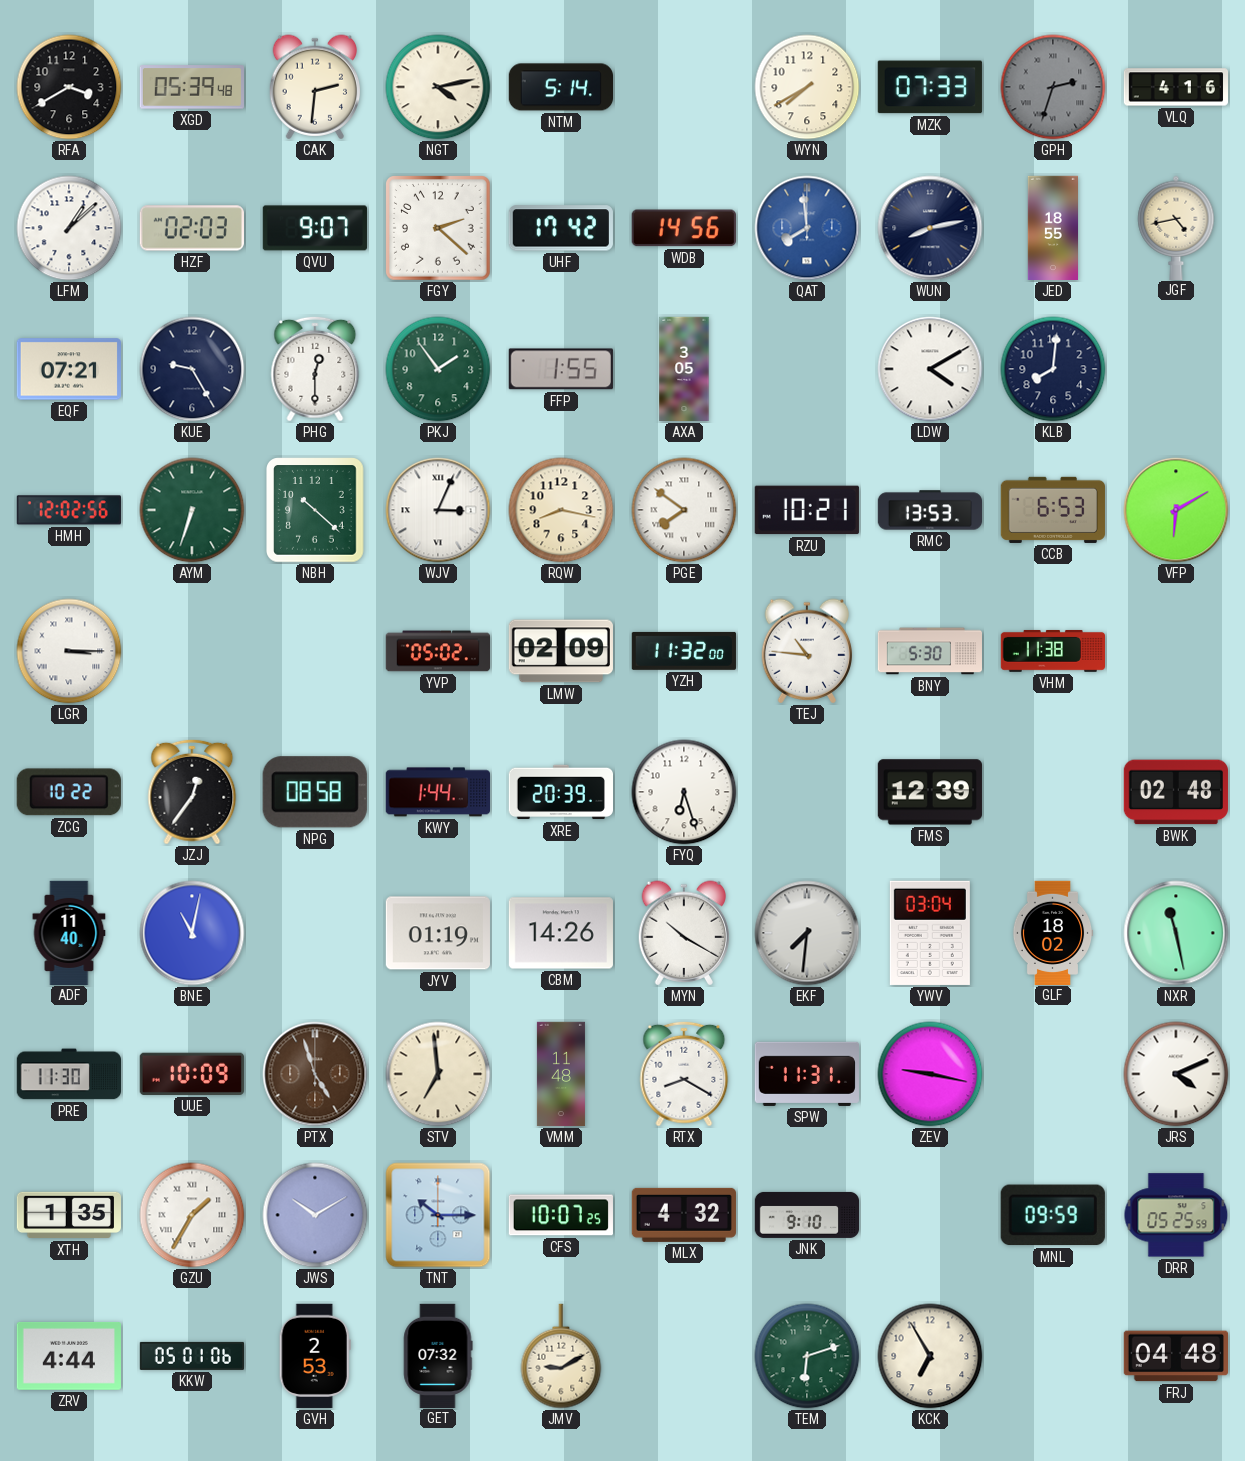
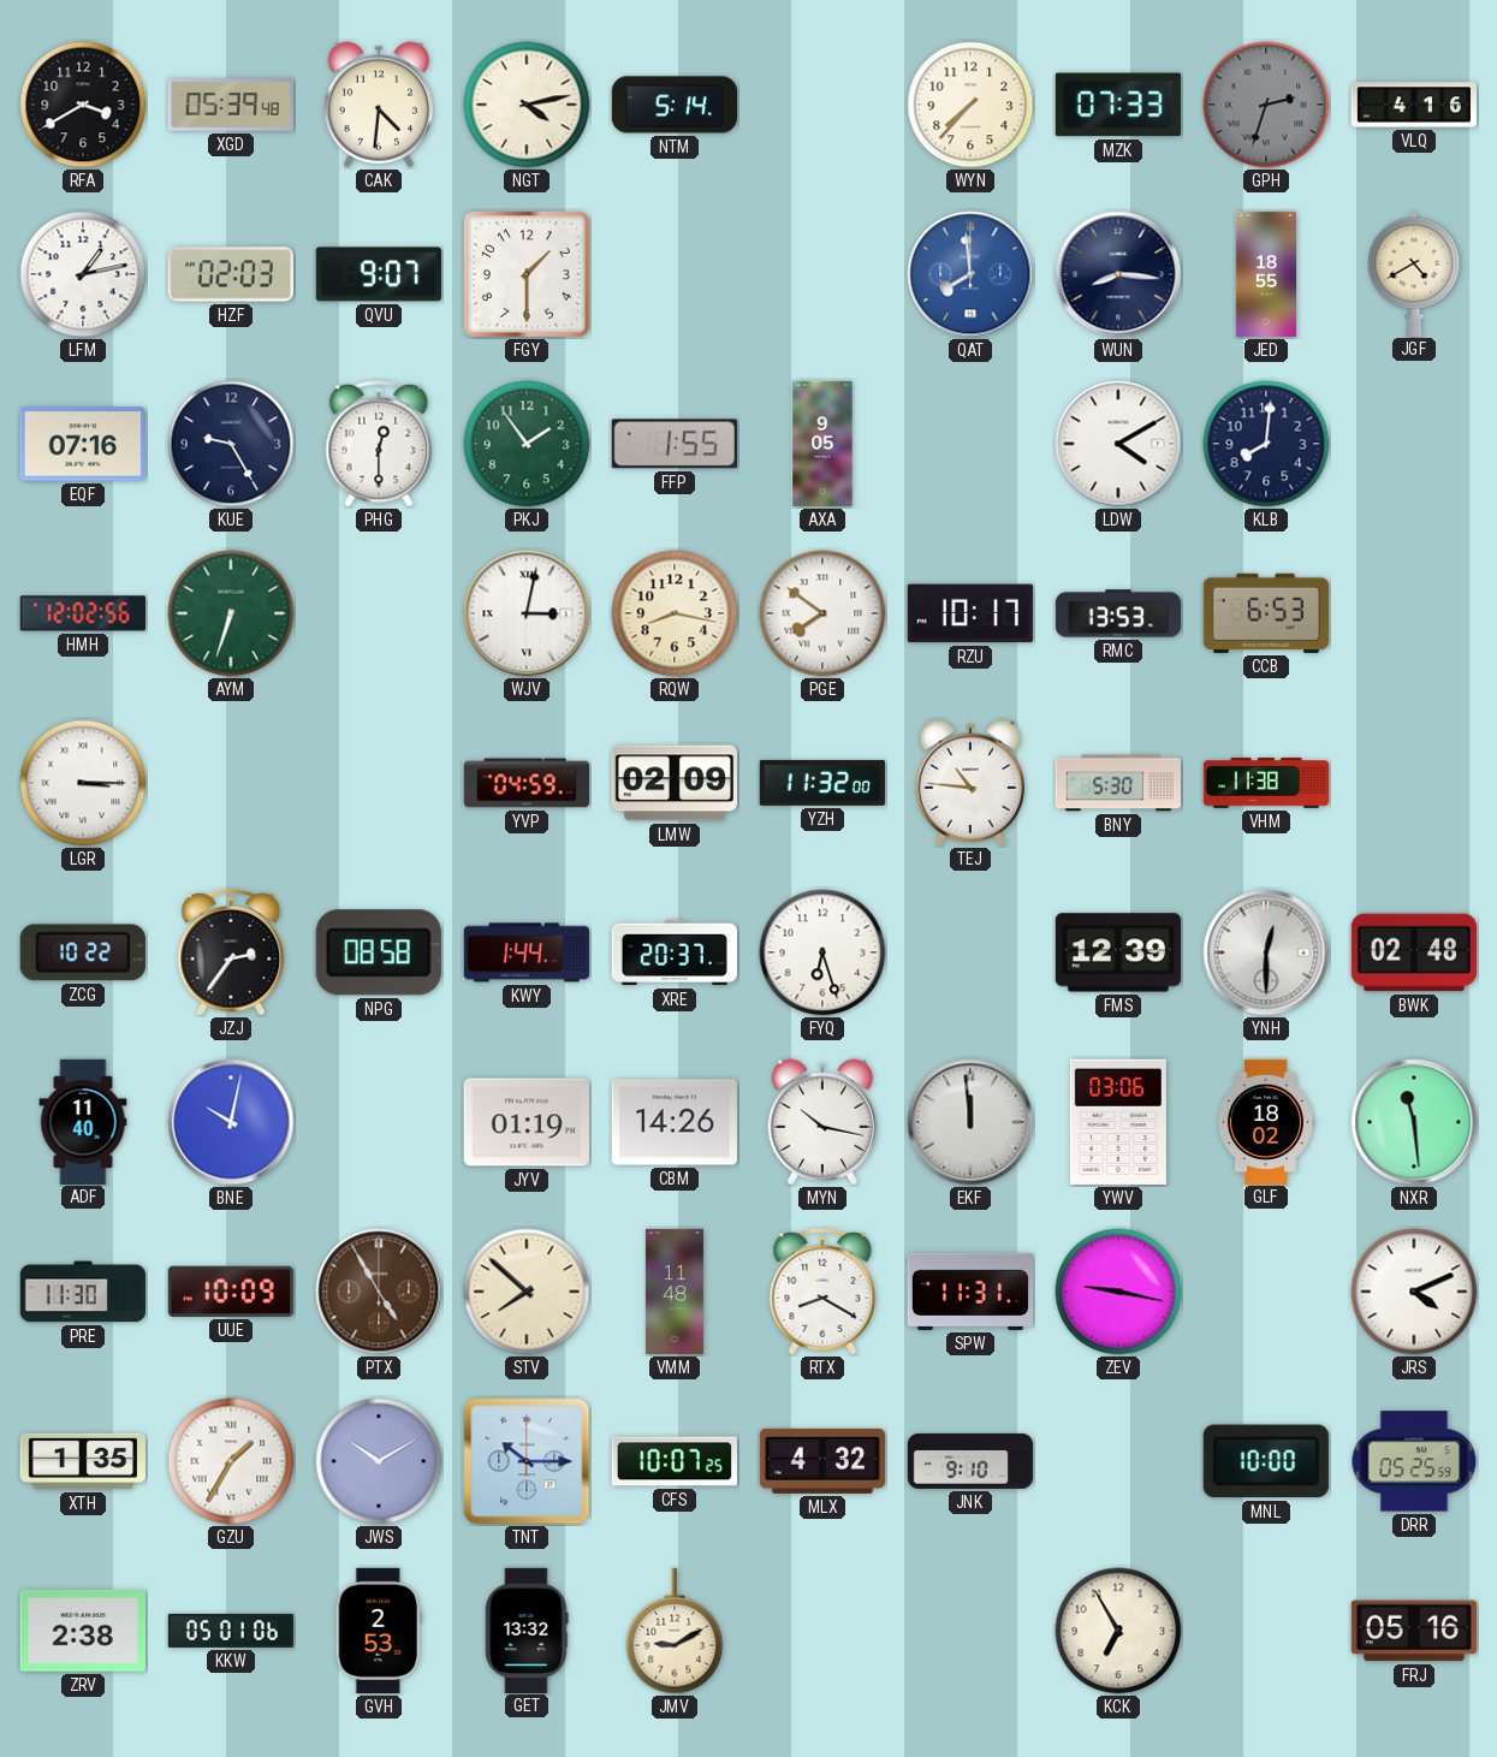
CAK: 2:31 -> 4:31
WYN: 7:40 -> 7:37
LFM: 1:08 -> 1:13
FGY: 2:22 -> 1:30
UHF: 17:42 -> none
WDB: 14:56 -> none
WUN: 8:13 -> 8:16
JGF: 4:43 -> 4:40
EQF: 07:21 -> 07:16
AXA: 3:05 -> 9:05
NBH: 10:22 -> none
WJV: 3:04 -> 3:02
RZU: 10:21 -> 10:17
VFP: 6:10 -> none
YVP: 05:02 -> 04:59
JZJ: 12:36 -> 2:36
XRE: 20:39 -> 20:37
YNH: none -> 12:30
BNE: 11:02 -> 10:02
MYN: 10:20 -> 10:17
EKF: 7:31 -> 11:59
YWV: 03:04 -> 03:06
NXR: 11:28 -> 11:29
PTX: 4:57 -> 4:55
STV: 6:59 -> 7:52
MNL: 09:59 -> 10:00
ZRV: 4:44 -> 2:38
GET: 07:32 -> 13:32
TEM: 6:12 -> none
FRJ: 04:48 -> 05:16
